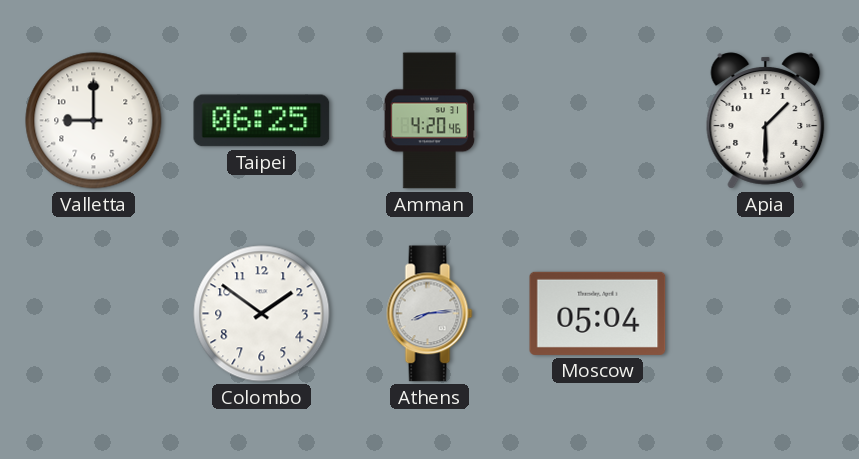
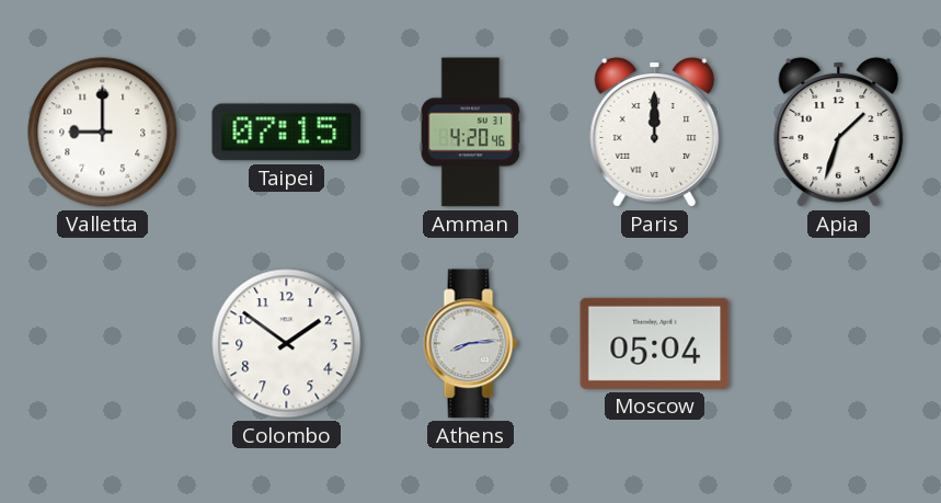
Taipei: 06:25 -> 07:15
Paris: none -> 12:00
Apia: 1:30 -> 1:33
